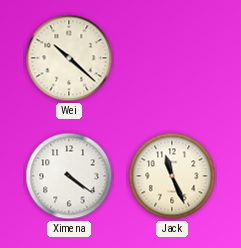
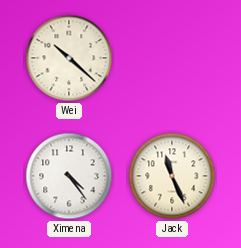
Ximena: 4:21 -> 4:24
